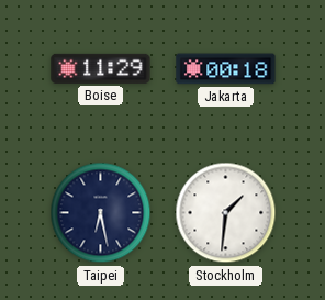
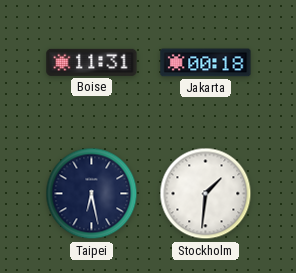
Boise: 11:29 -> 11:31
